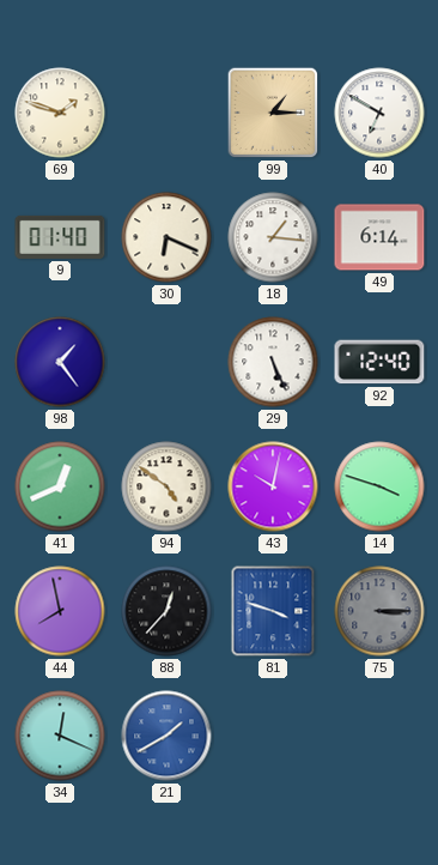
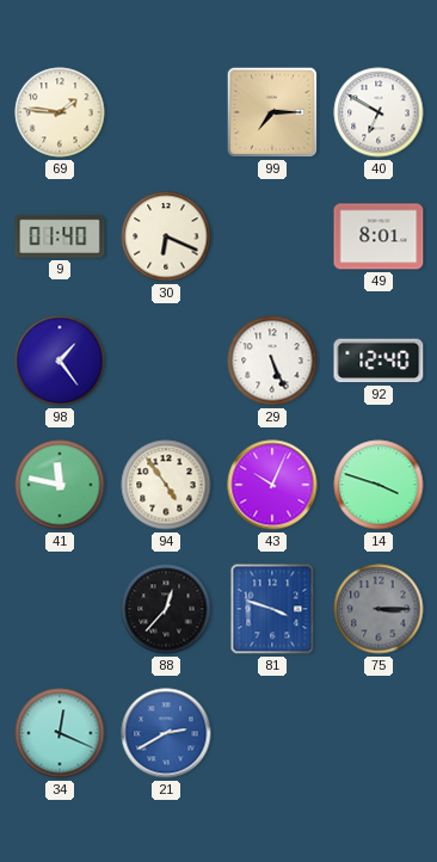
69: 1:48 -> 1:46
99: 1:15 -> 7:15
18: 1:16 -> none
49: 6:14 -> 8:01
41: 12:41 -> 11:47
94: 4:51 -> 4:54
43: 10:02 -> 10:04
44: 7:58 -> none
21: 1:40 -> 2:40
